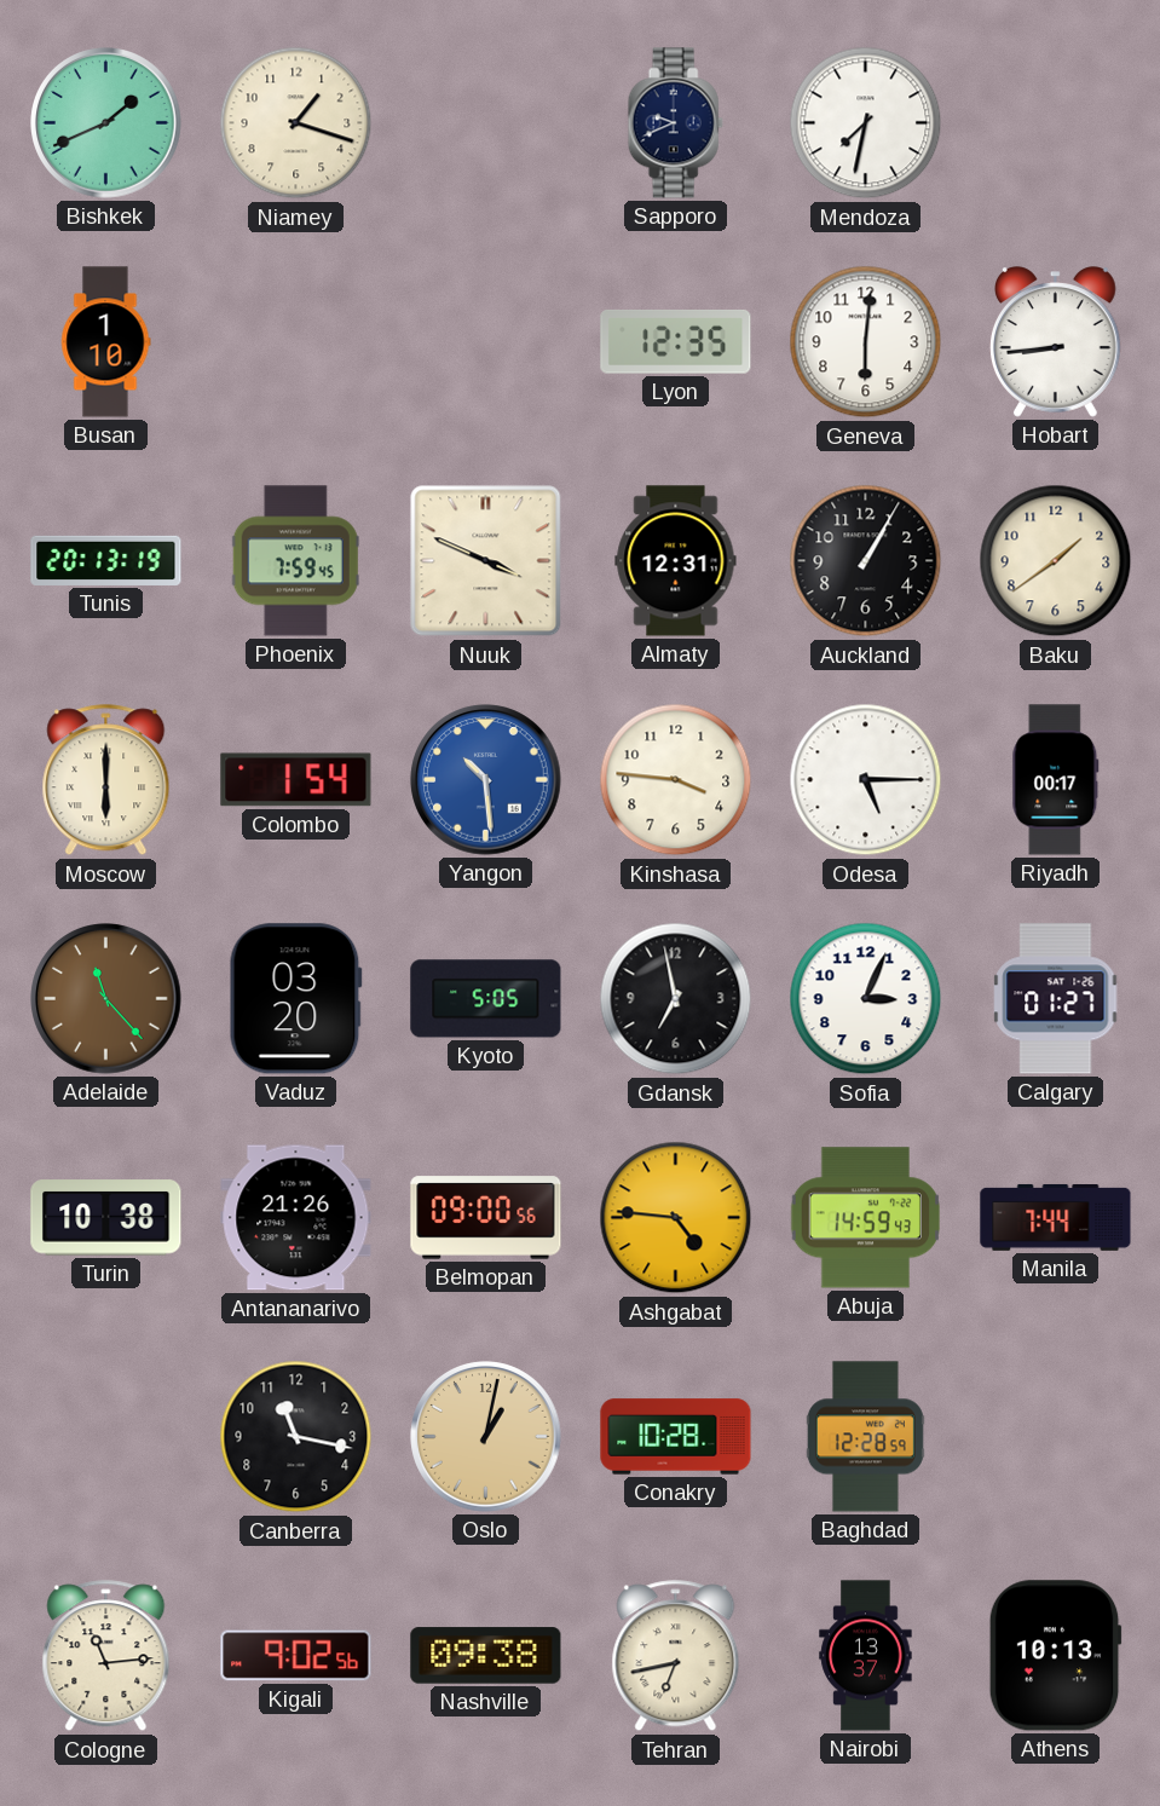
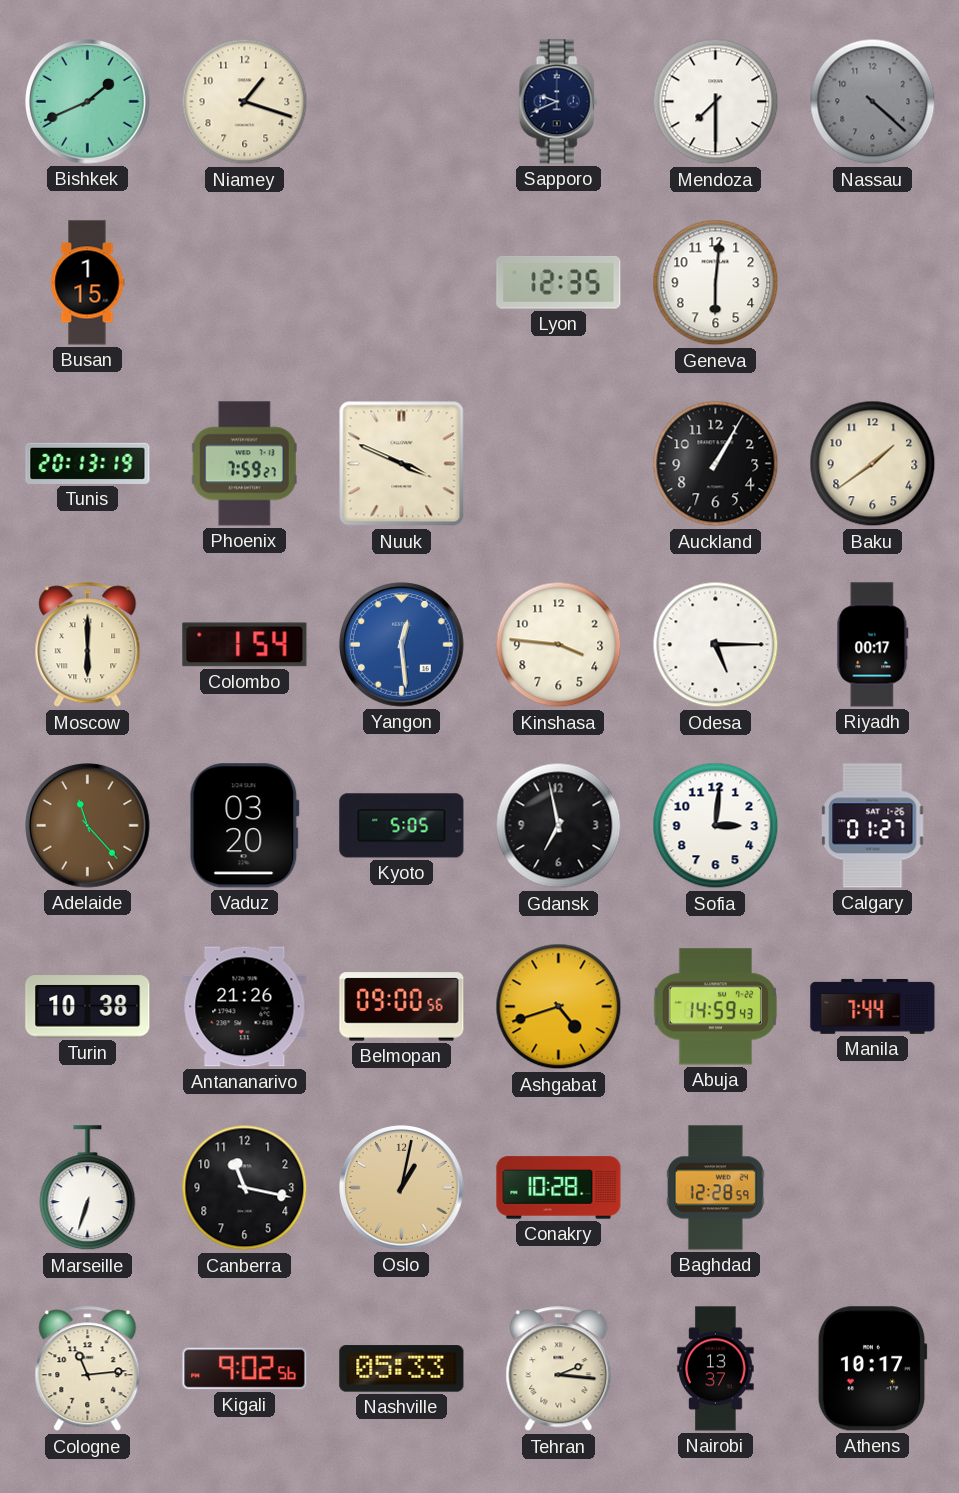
Mendoza: 7:32 -> 7:30
Nassau: none -> 4:22
Busan: 1:10 -> 1:15
Hobart: 8:44 -> none
Phoenix: 7:59:45 -> 7:59:27
Almaty: 12:31 -> none
Yangon: 10:29 -> 12:29
Sofia: 3:04 -> 3:01
Ashgabat: 4:46 -> 4:42
Marseille: none -> 6:33
Nashville: 09:38 -> 05:33
Tehran: 6:43 -> 2:16
Athens: 10:13 -> 10:17
